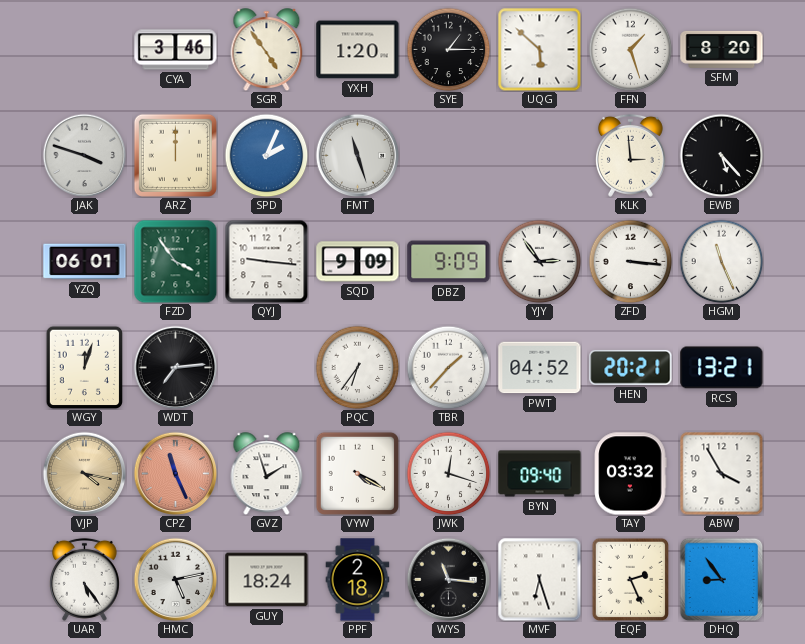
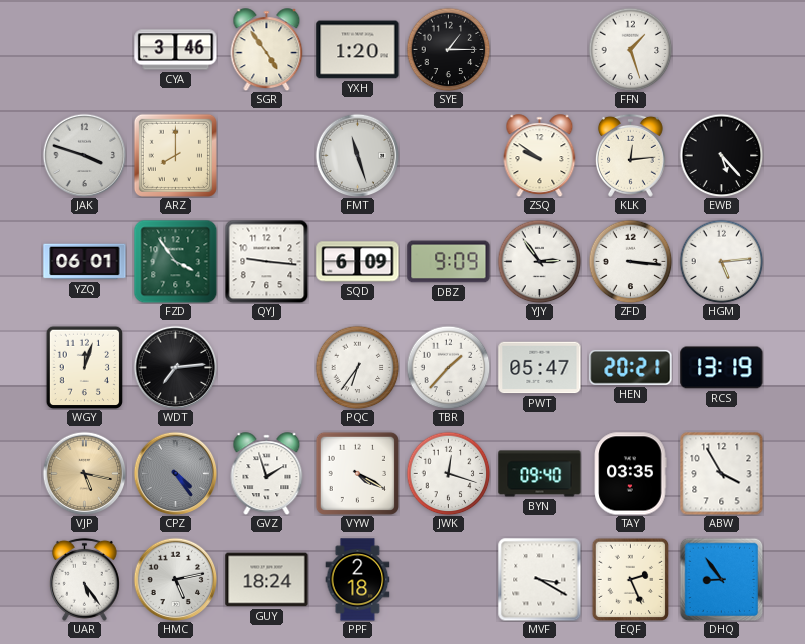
UQG: 5:52 -> none
SFM: 8:20 -> none
ARZ: 12:00 -> 8:00
SPD: 2:04 -> none
ZSQ: none -> 9:51
KLK: 2:59 -> 12:14
SQD: 9:09 -> 6:09
HGM: 11:26 -> 5:14
PWT: 04:52 -> 05:47
RCS: 13:21 -> 13:19
VJP: 4:17 -> 5:17
CPZ: 11:26 -> 4:24
CPZ dial: salmon -> grey
TAY: 03:32 -> 03:35
WYS: 11:16 -> none
MVF: 6:27 -> 3:20
